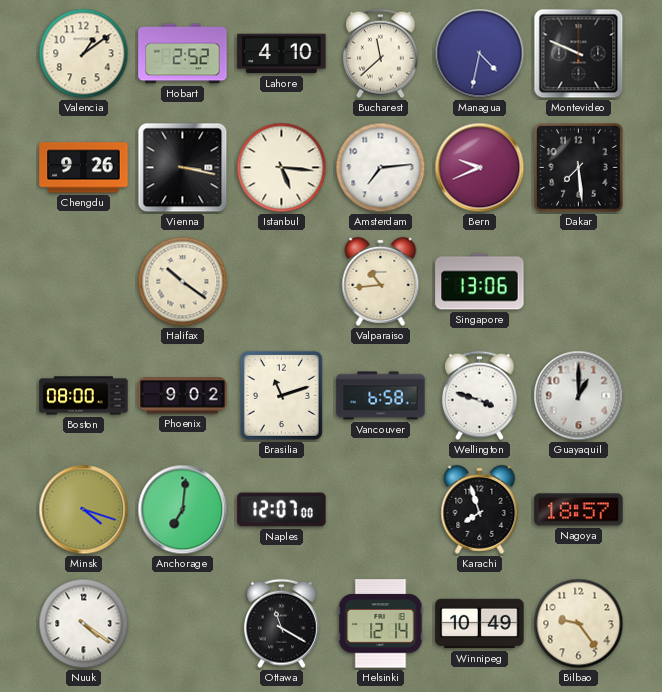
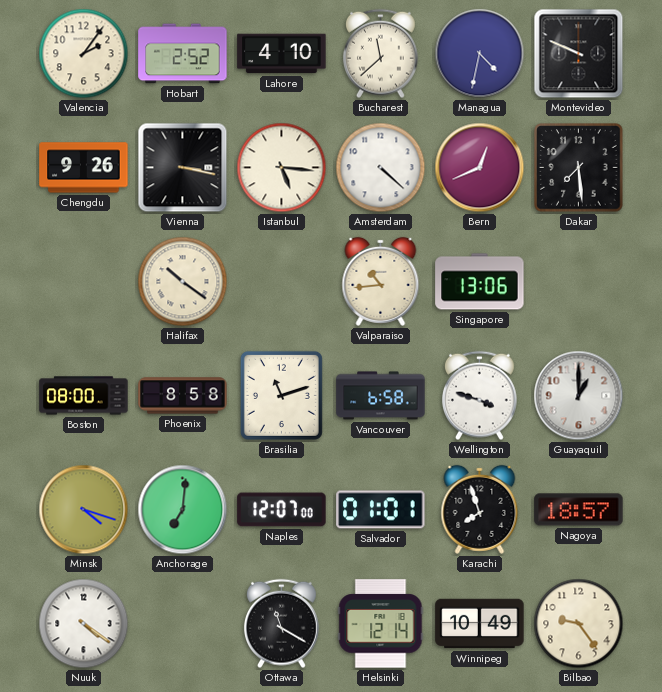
Valencia: 1:09 -> 2:06
Amsterdam: 7:14 -> 4:22
Bern: 9:41 -> 12:41
Phoenix: 9:02 -> 8:58
Salvador: none -> 01:01
